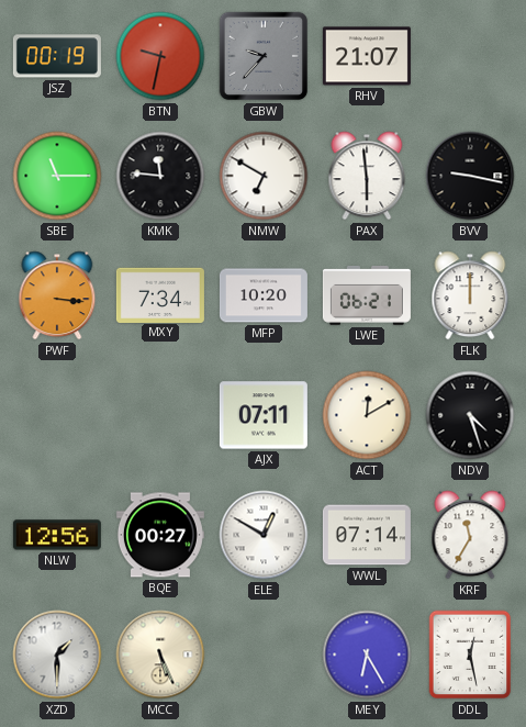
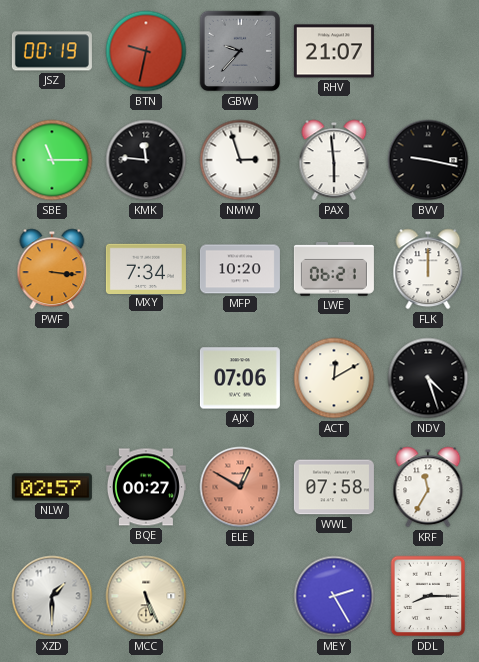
NMW: 6:50 -> 2:57
AJX: 07:11 -> 07:06
NLW: 12:56 -> 02:57
ELE dial: white -> salmon
WWL: 07:14 -> 07:58
MEY: 6:25 -> 2:25
DDL: 12:28 -> 8:15
